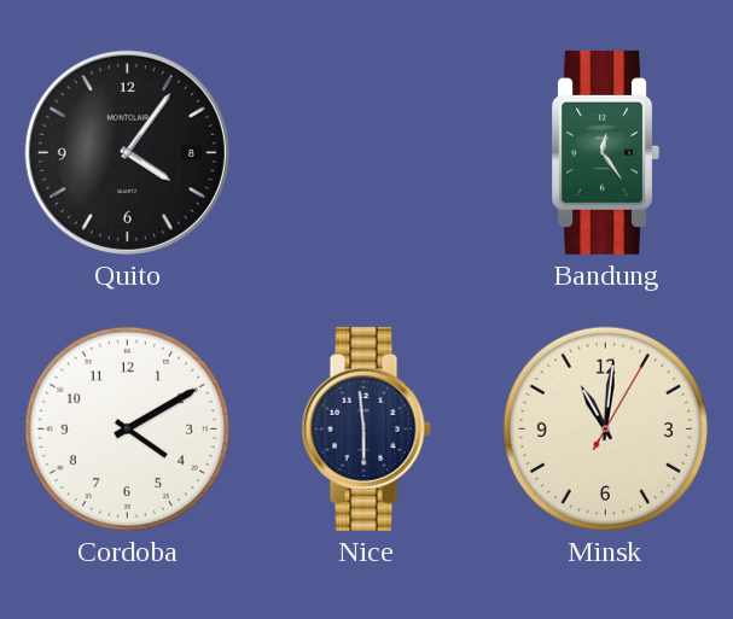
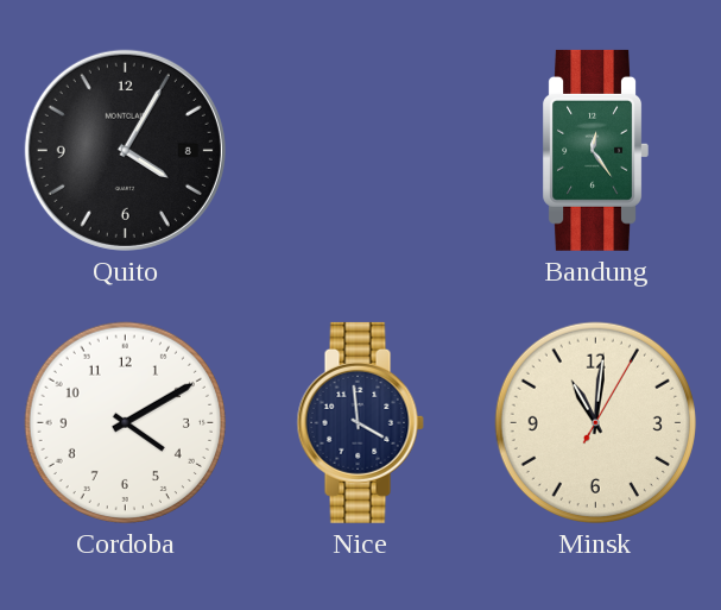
Quito: 4:06 -> 4:05
Nice: 5:59 -> 3:59
